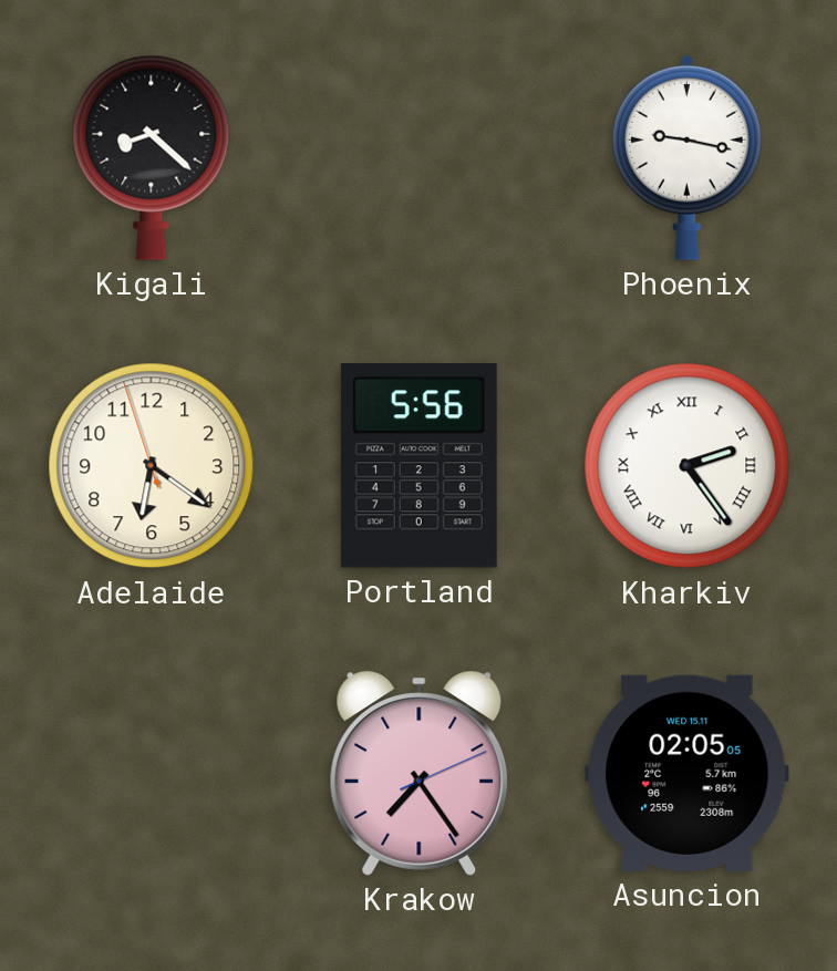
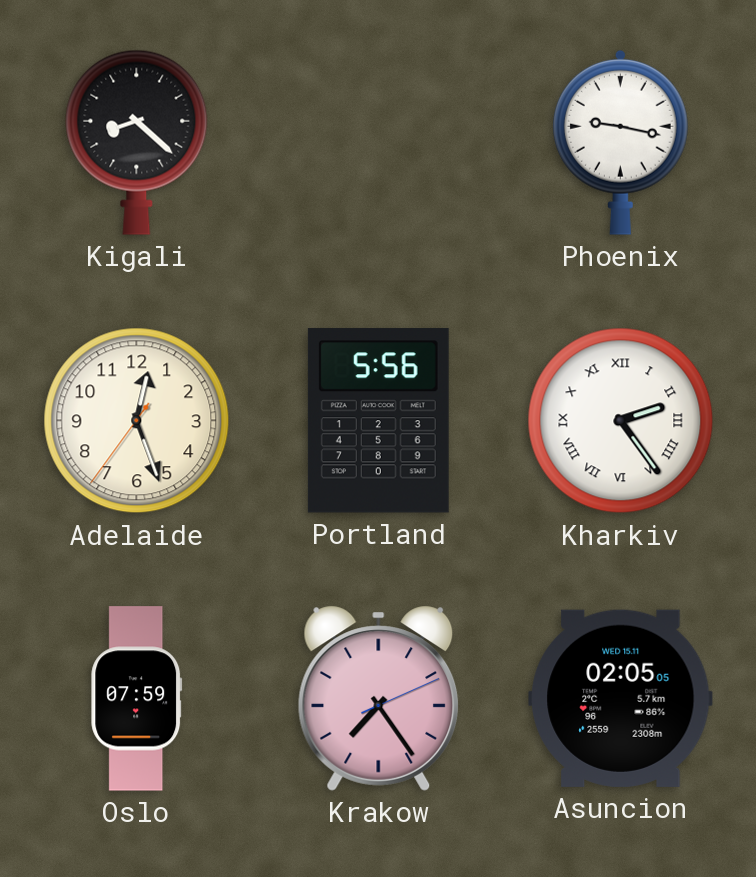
Adelaide: 6:20 -> 12:26
Oslo: none -> 07:59
